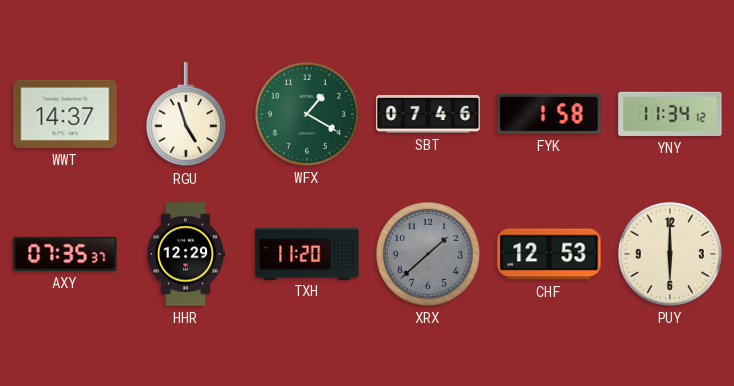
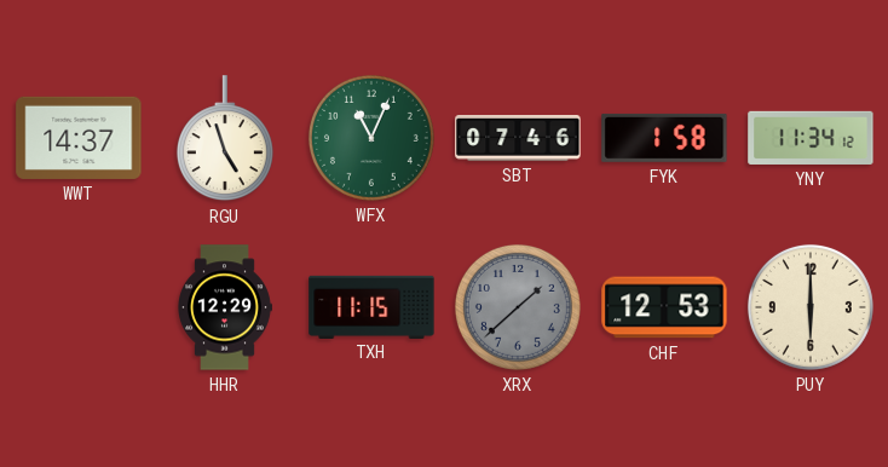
WFX: 1:20 -> 11:04
AXY: 07:35 -> none
TXH: 11:20 -> 11:15
